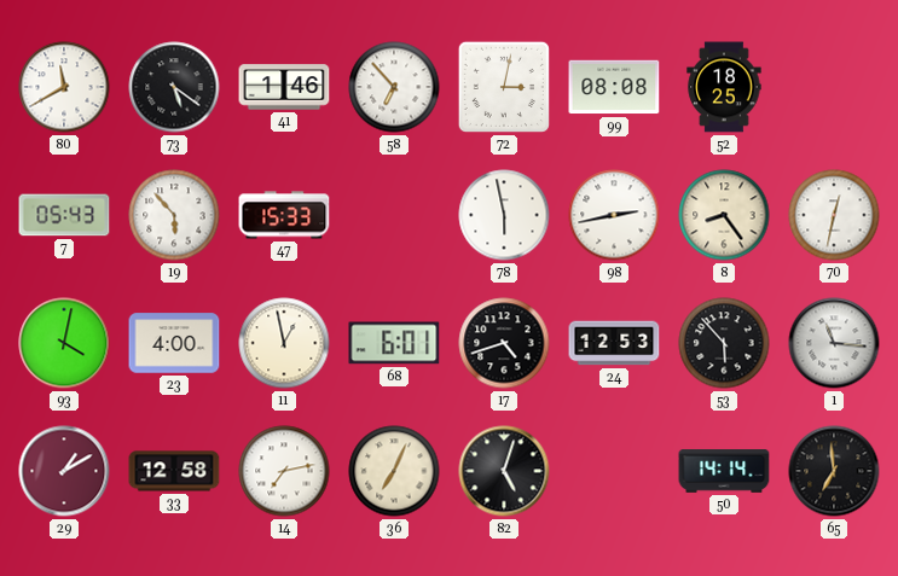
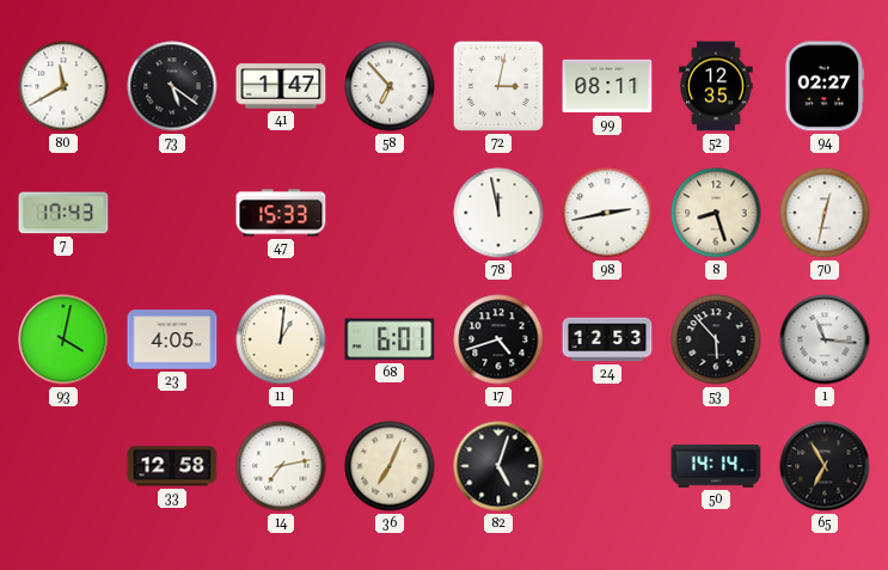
41: 1:46 -> 1:47
99: 08:08 -> 08:11
52: 18:25 -> 12:35
94: none -> 02:27
7: 05:43 -> 17:43
19: 5:53 -> none
78: 5:58 -> 11:58
8: 8:24 -> 8:27
23: 4:00 -> 4:05
11: 12:58 -> 1:01
29: 1:10 -> none
65: 6:59 -> 6:55
